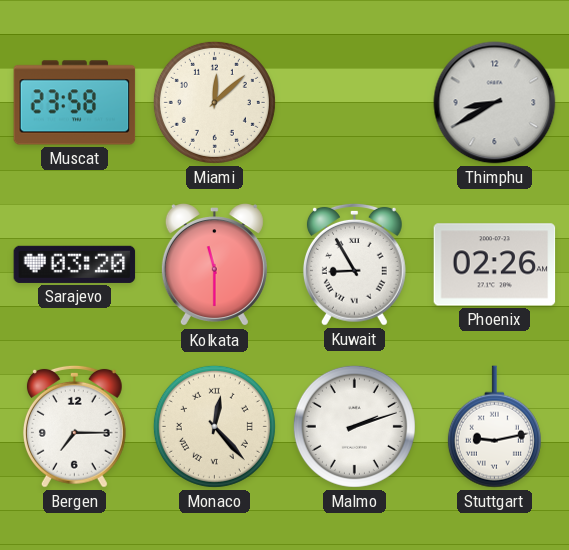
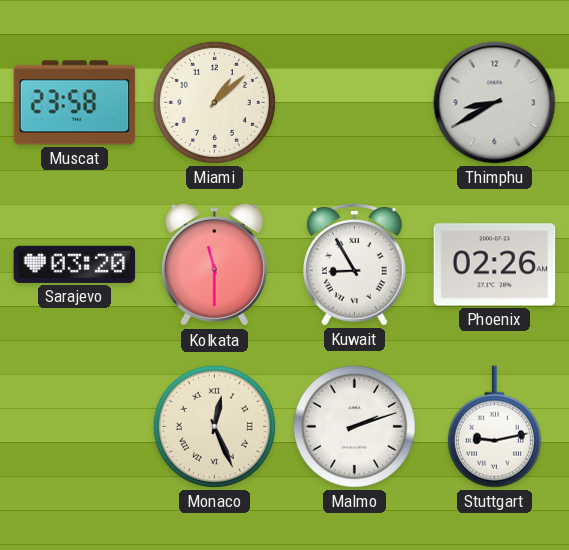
Miami: 12:08 -> 1:08
Bergen: 7:15 -> none
Monaco: 12:23 -> 12:26
